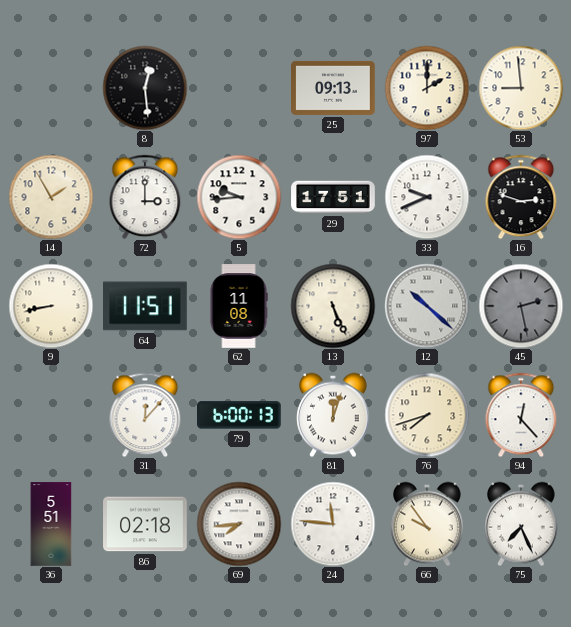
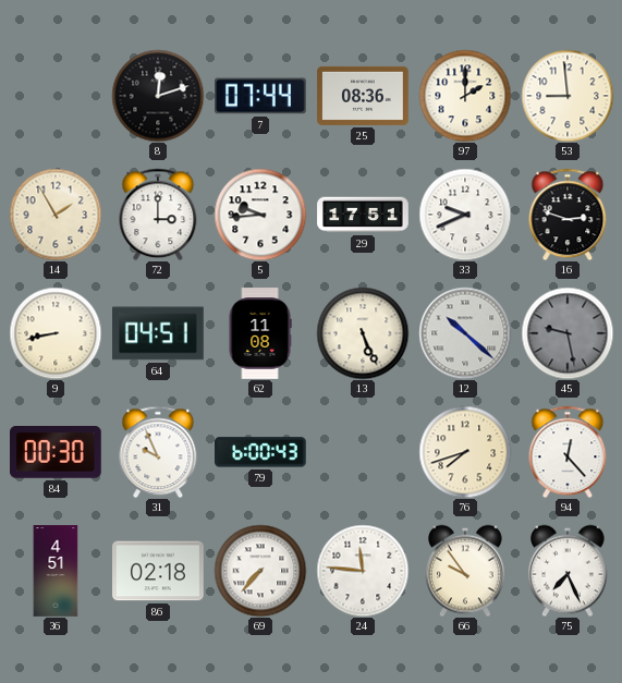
8: 12:29 -> 12:12
7: none -> 07:44
25: 09:13 -> 08:36
64: 11:51 -> 04:51
45: 2:28 -> 9:28
84: none -> 00:30
31: 12:07 -> 9:56
79: 6:00:13 -> 6:00:43
81: 12:03 -> none
36: 5:51 -> 4:51
69: 7:44 -> 7:37
